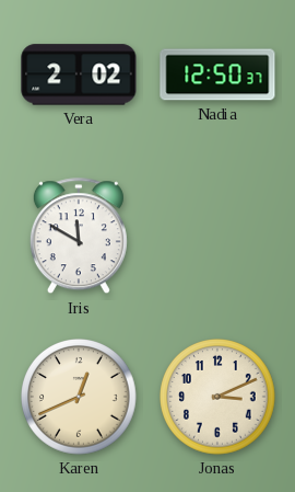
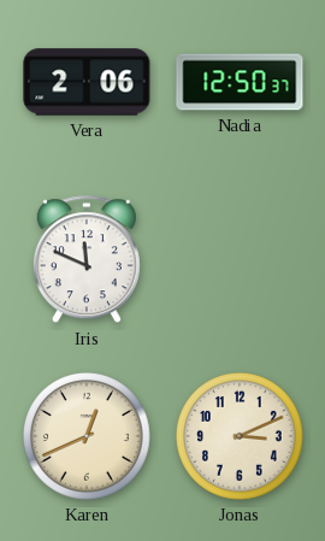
Vera: 2:02 -> 2:06
Iris: 11:50 -> 11:49
